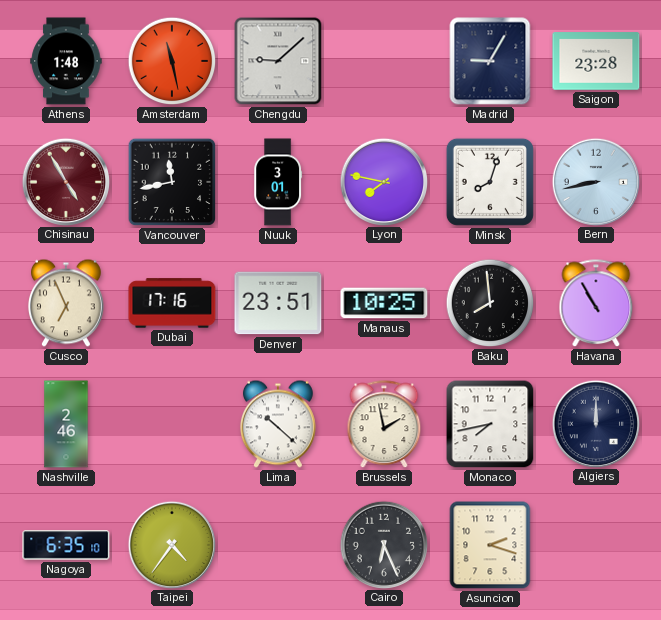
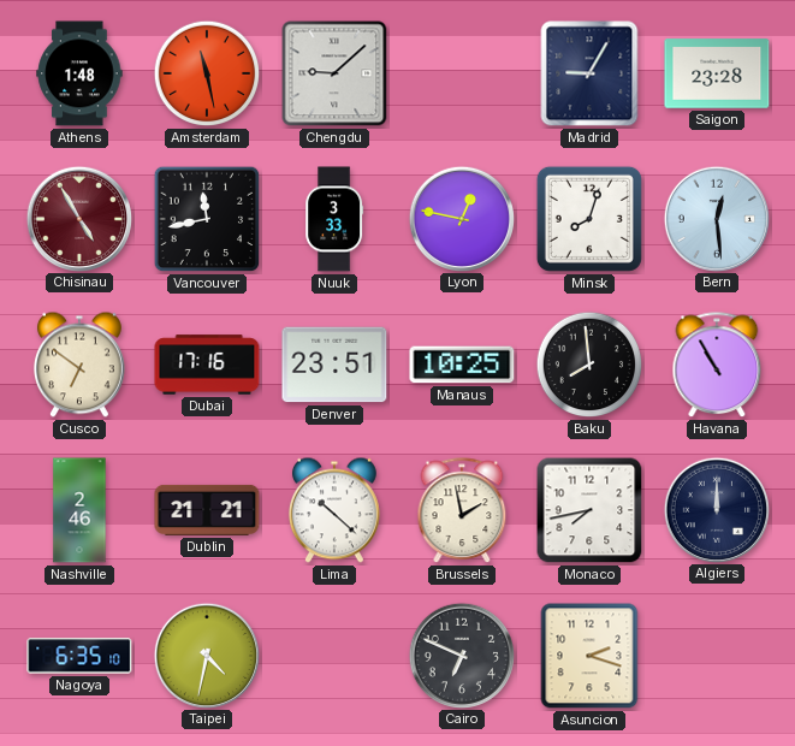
Nuuk: 3:01 -> 3:33
Lyon: 7:47 -> 12:47
Bern: 8:43 -> 12:29
Cusco: 6:56 -> 6:51
Dublin: none -> 21:21
Taipei: 4:36 -> 4:32
Cairo: 6:26 -> 6:49
